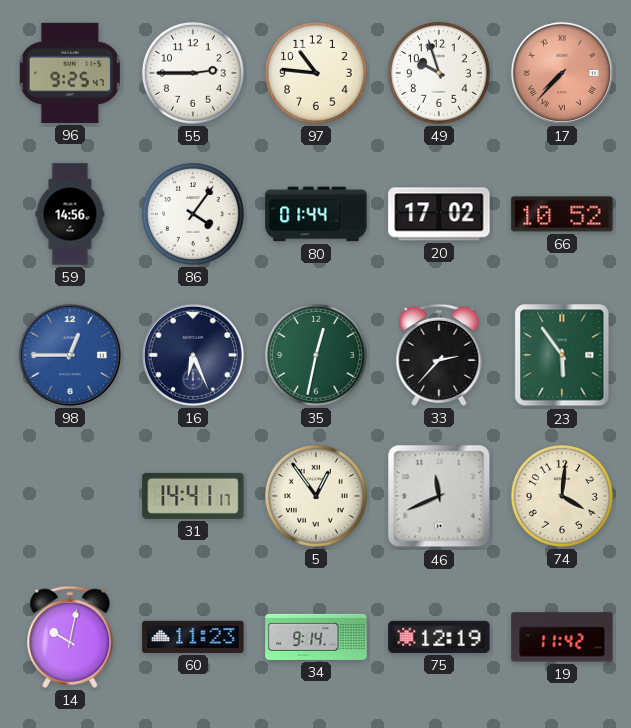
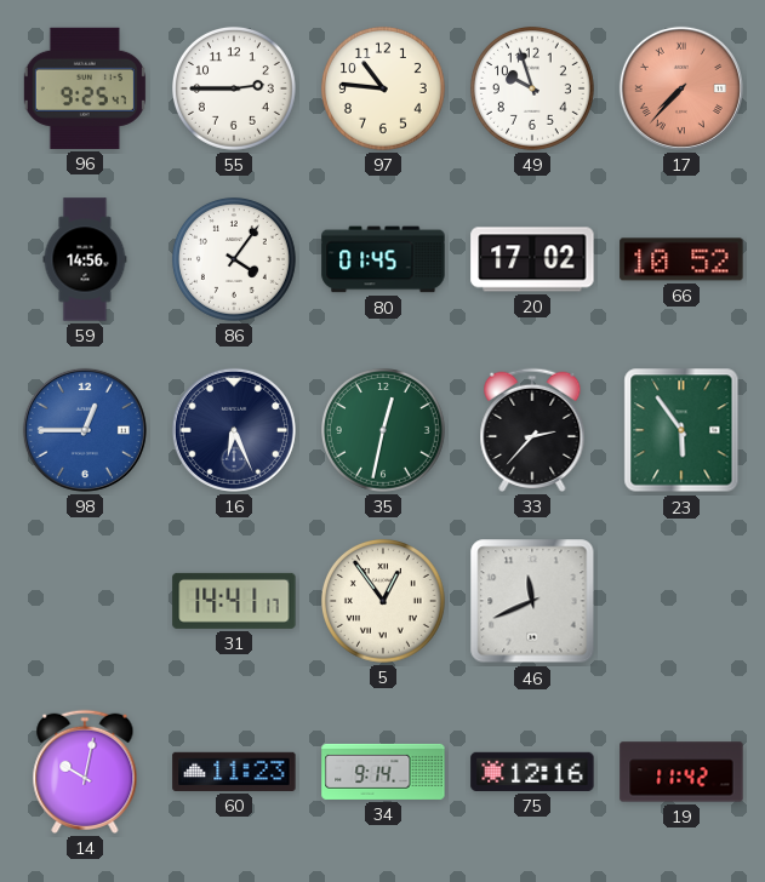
80: 01:44 -> 01:45
74: 4:01 -> none
75: 12:19 -> 12:16
